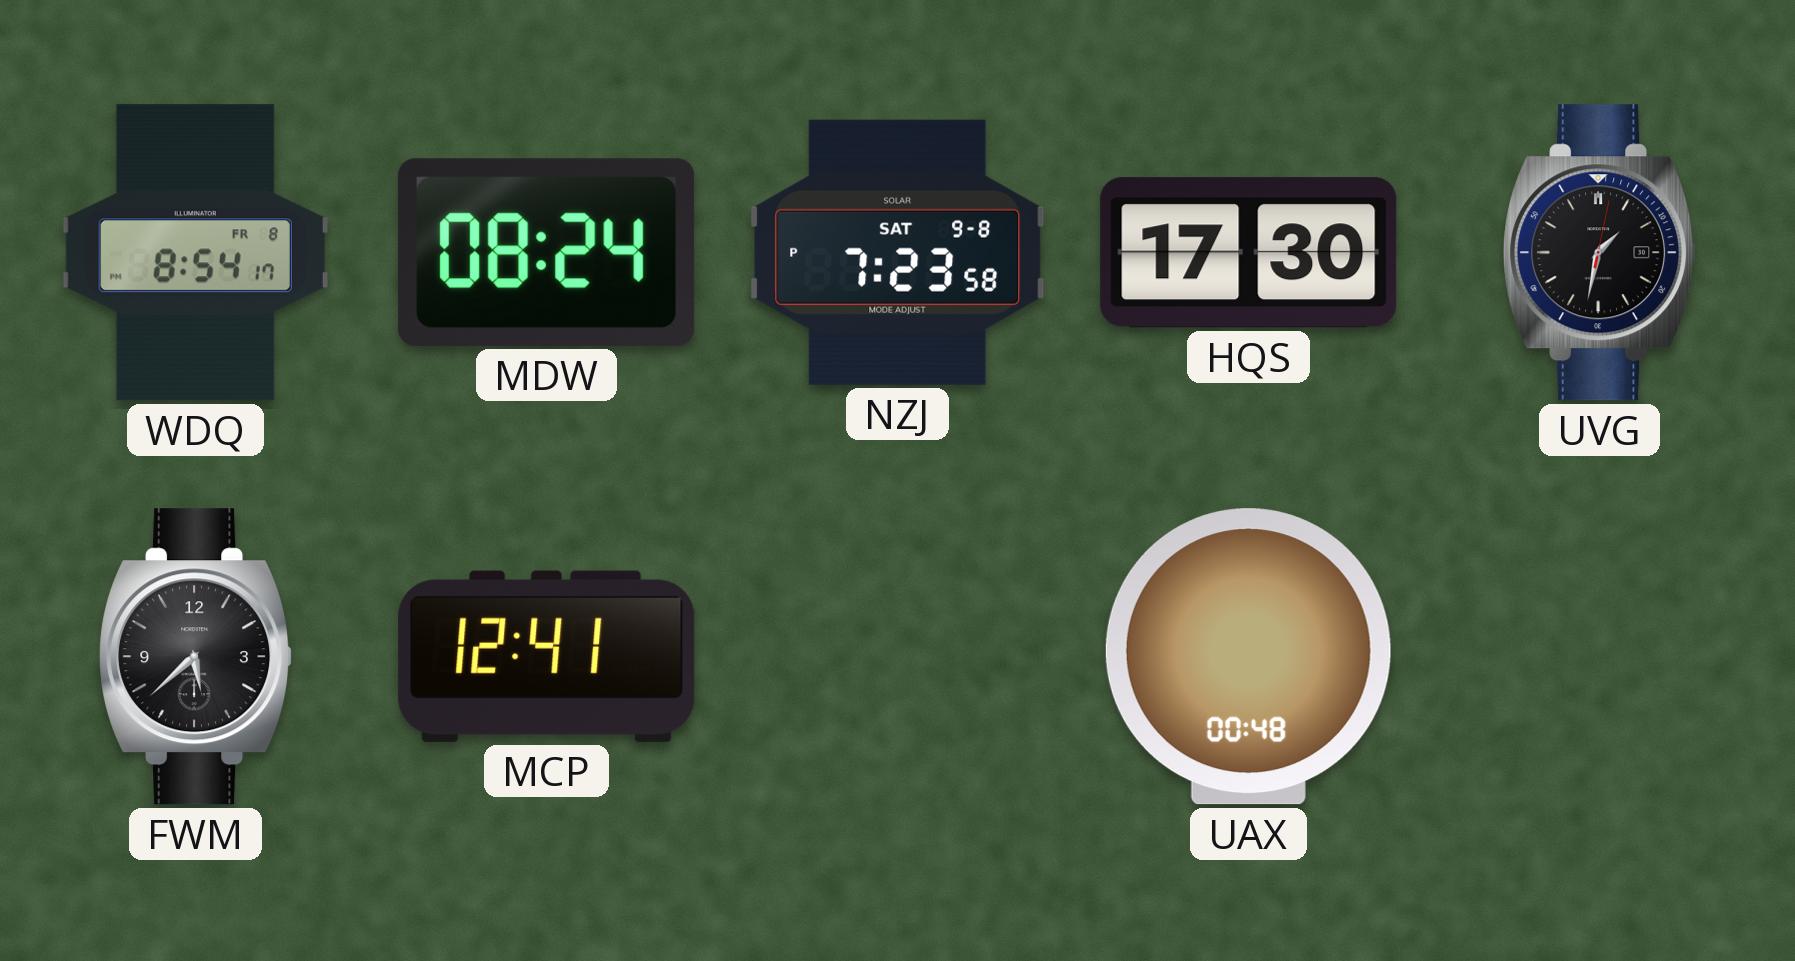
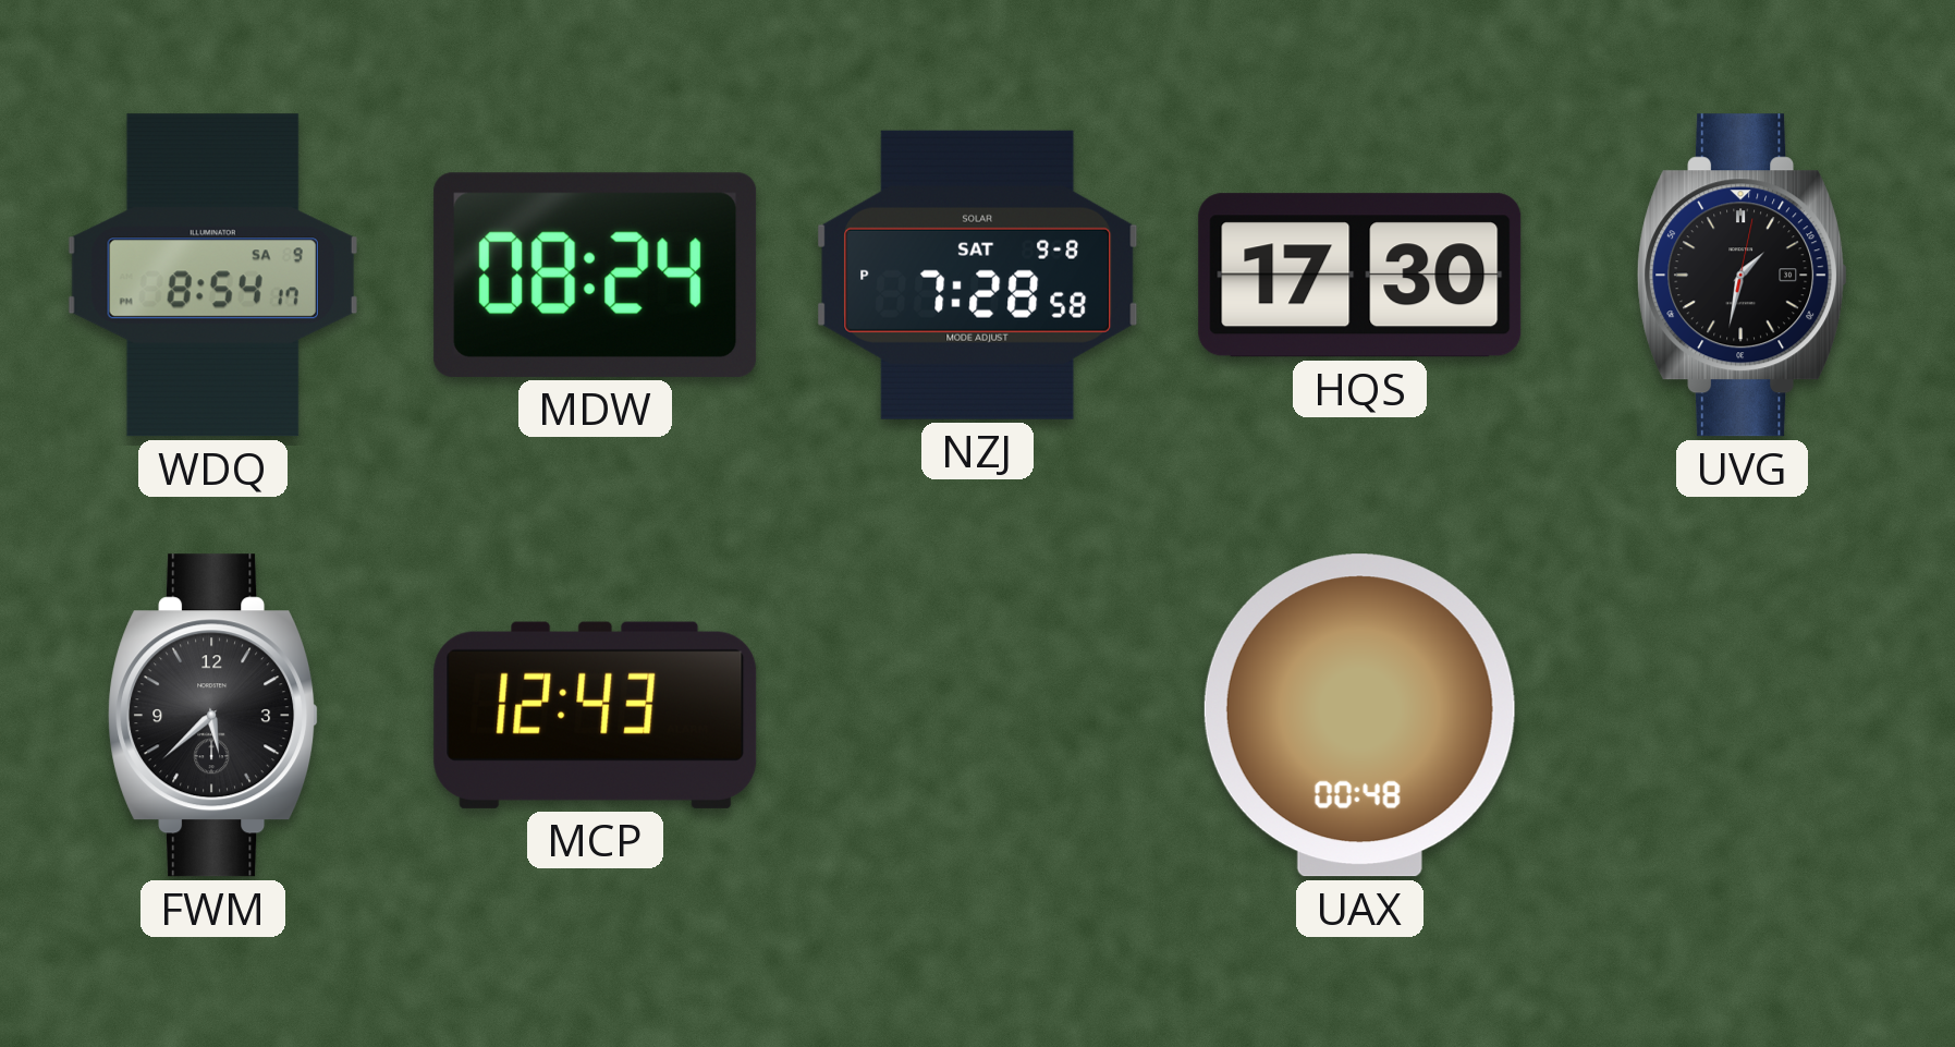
WDQ date: FR 8 -> SA 9
NZJ: 7:23 -> 7:28
MCP: 12:41 -> 12:43
